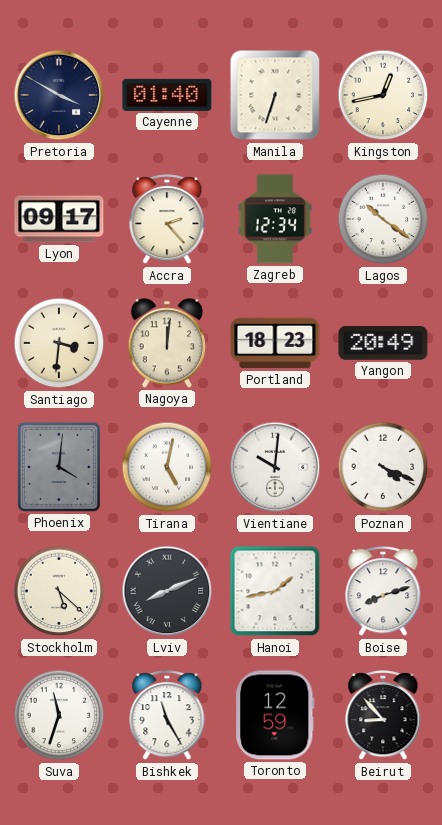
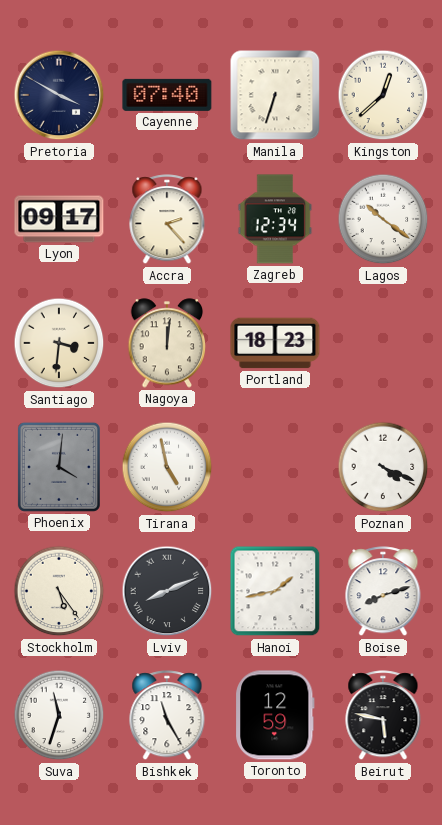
Cayenne: 01:40 -> 07:40
Kingston: 12:43 -> 12:38
Yangon: 20:49 -> none
Tirana: 5:02 -> 4:58
Vientiane: 10:01 -> none
Stockholm: 5:22 -> 5:24
Beirut: 8:53 -> 5:47
